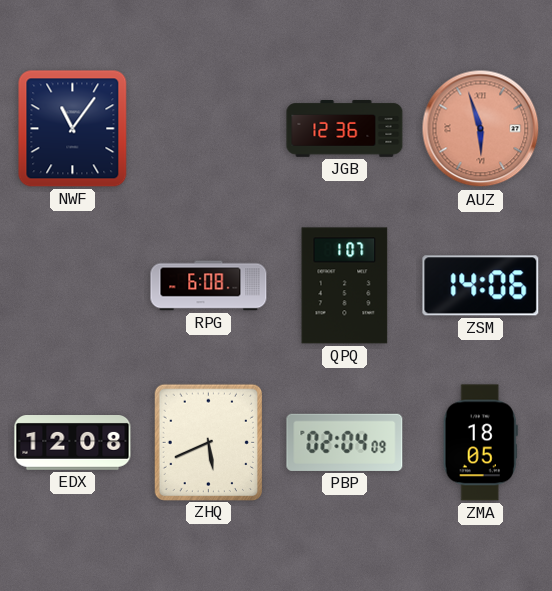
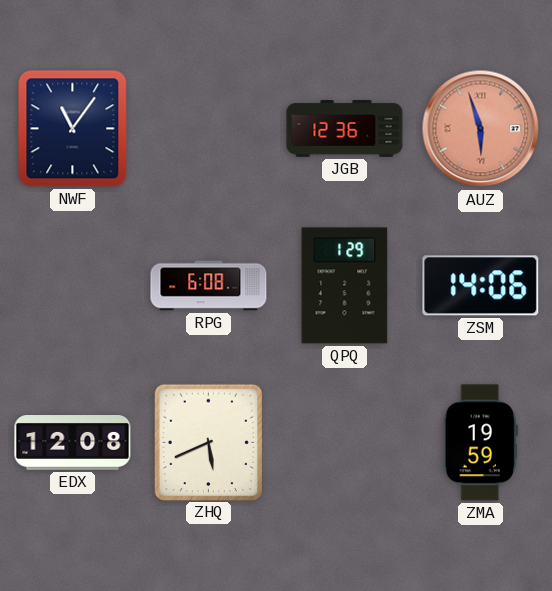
QPQ: 1:07 -> 1:29
PBP: 02:04 -> none
ZMA: 18:05 -> 19:59
